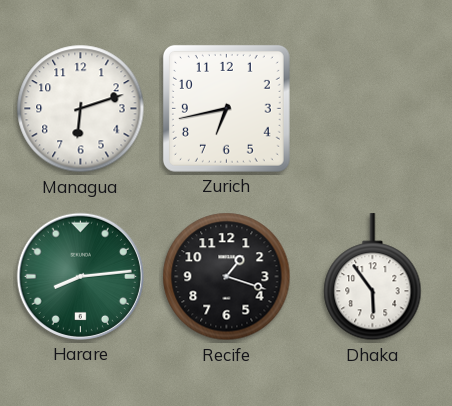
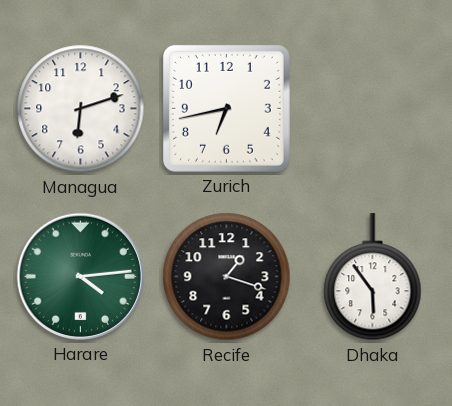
Harare: 8:14 -> 4:14
